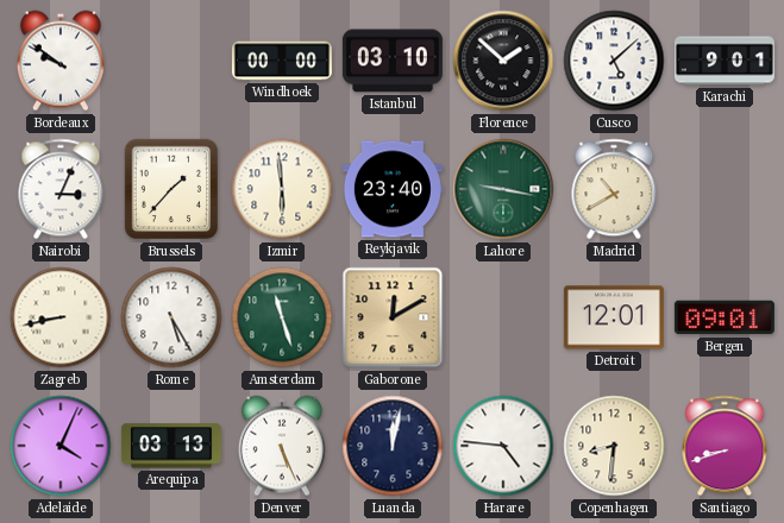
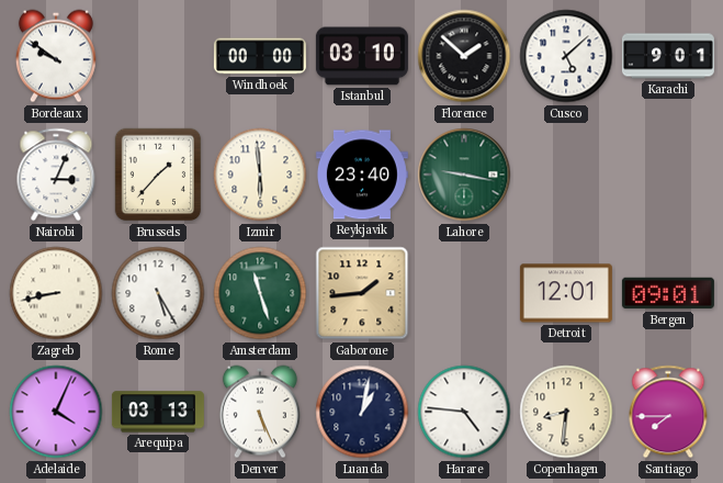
Madrid: 10:40 -> none
Gaborone: 12:10 -> 1:44
Luanda: 12:02 -> 1:02
Santiago: 8:42 -> 7:45
